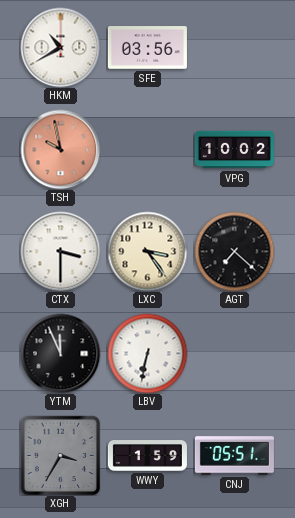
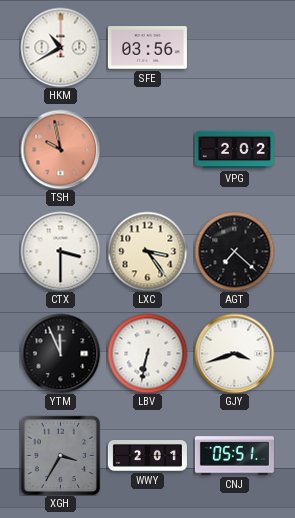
VPG: 10:02 -> 2:02
GJY: none -> 3:42
WWY: 1:59 -> 2:01
